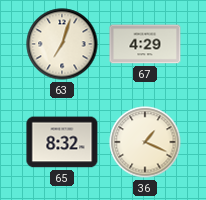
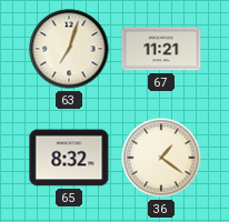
67: 4:29 -> 11:21
36: 1:19 -> 1:21
